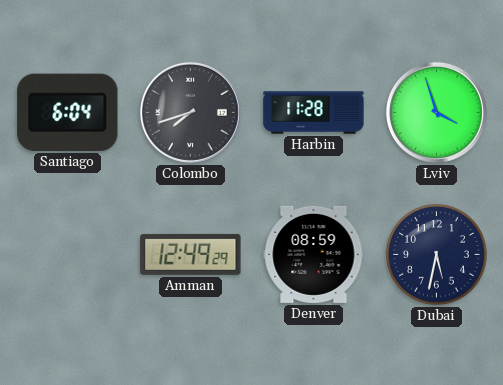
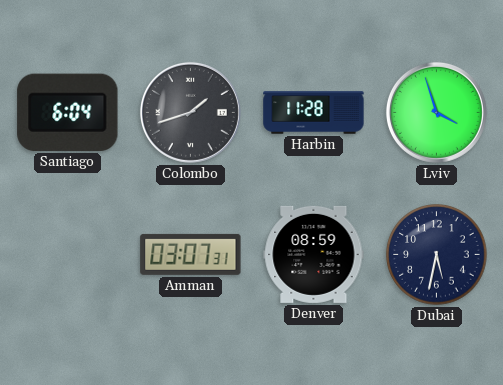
Colombo: 7:42 -> 1:42
Amman: 12:49 -> 03:07
